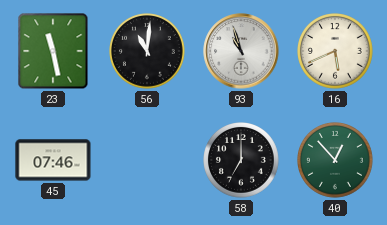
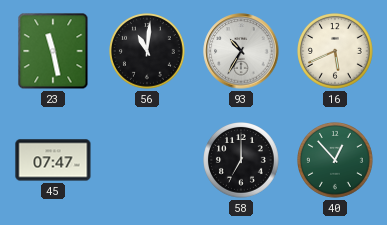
93: 10:57 -> 10:35
45: 07:46 -> 07:47
